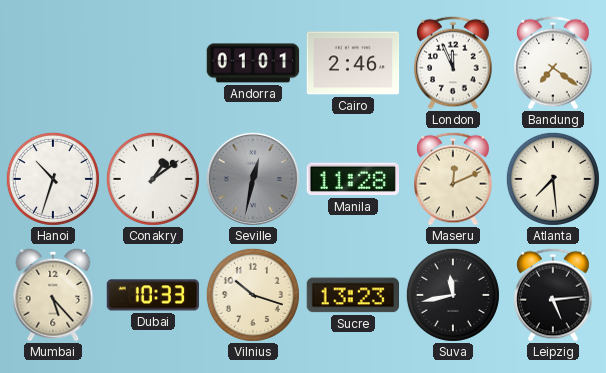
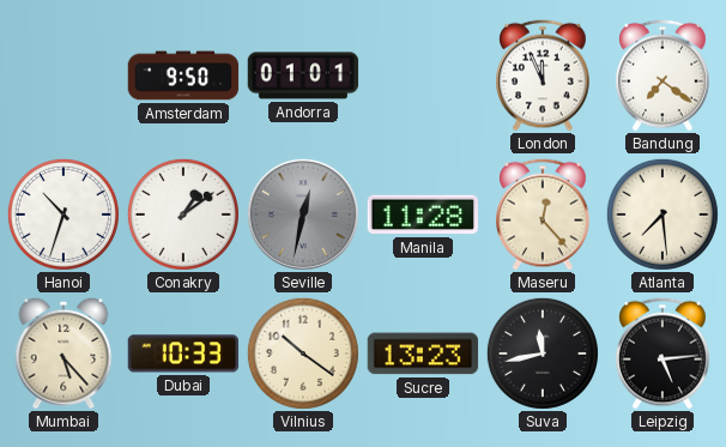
Amsterdam: none -> 9:50
Cairo: 2:46 -> none
Maseru: 12:11 -> 12:23
Vilnius: 10:18 -> 10:21
